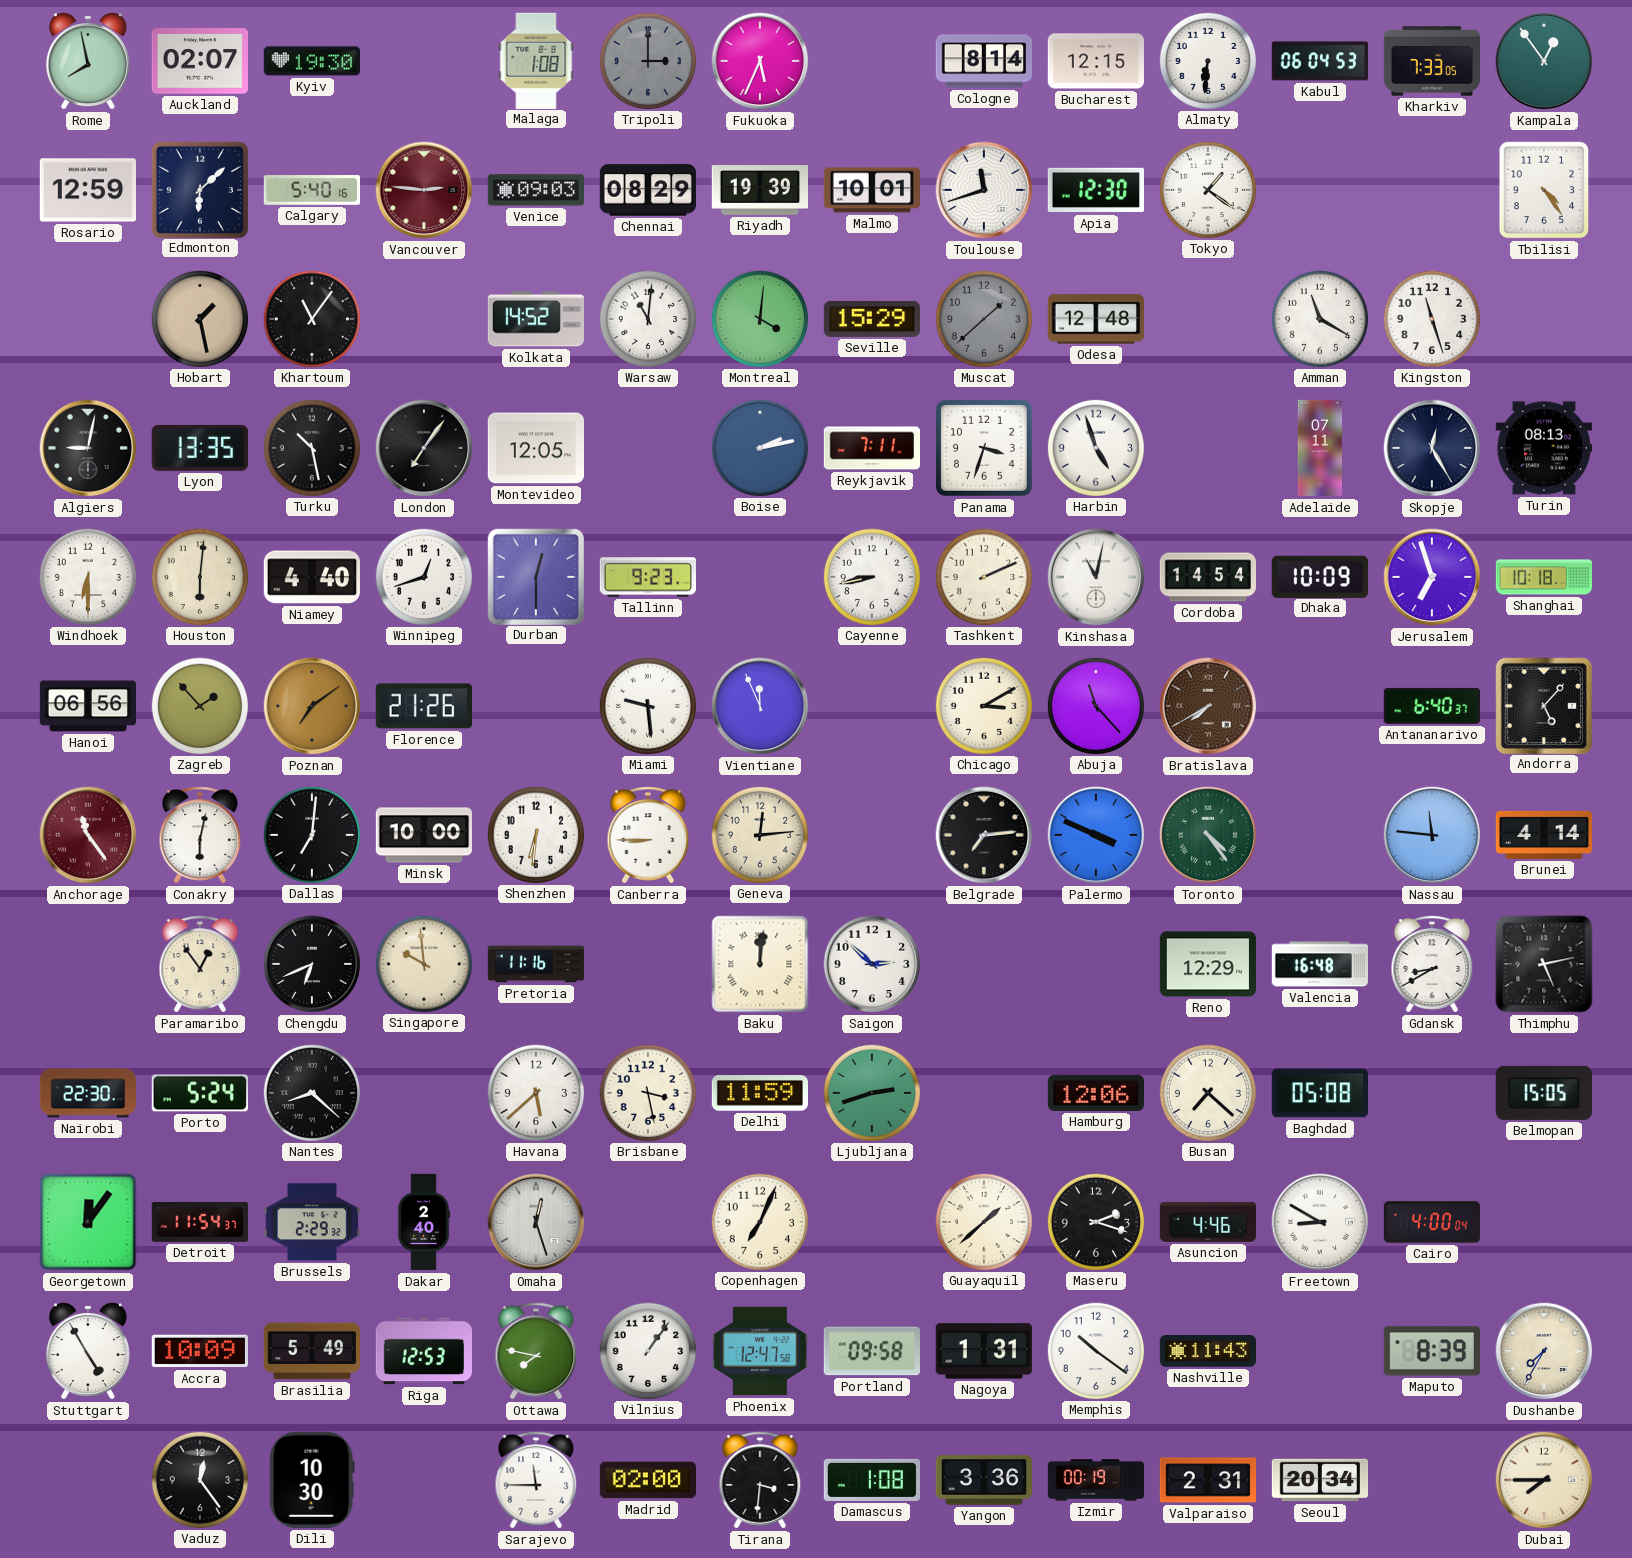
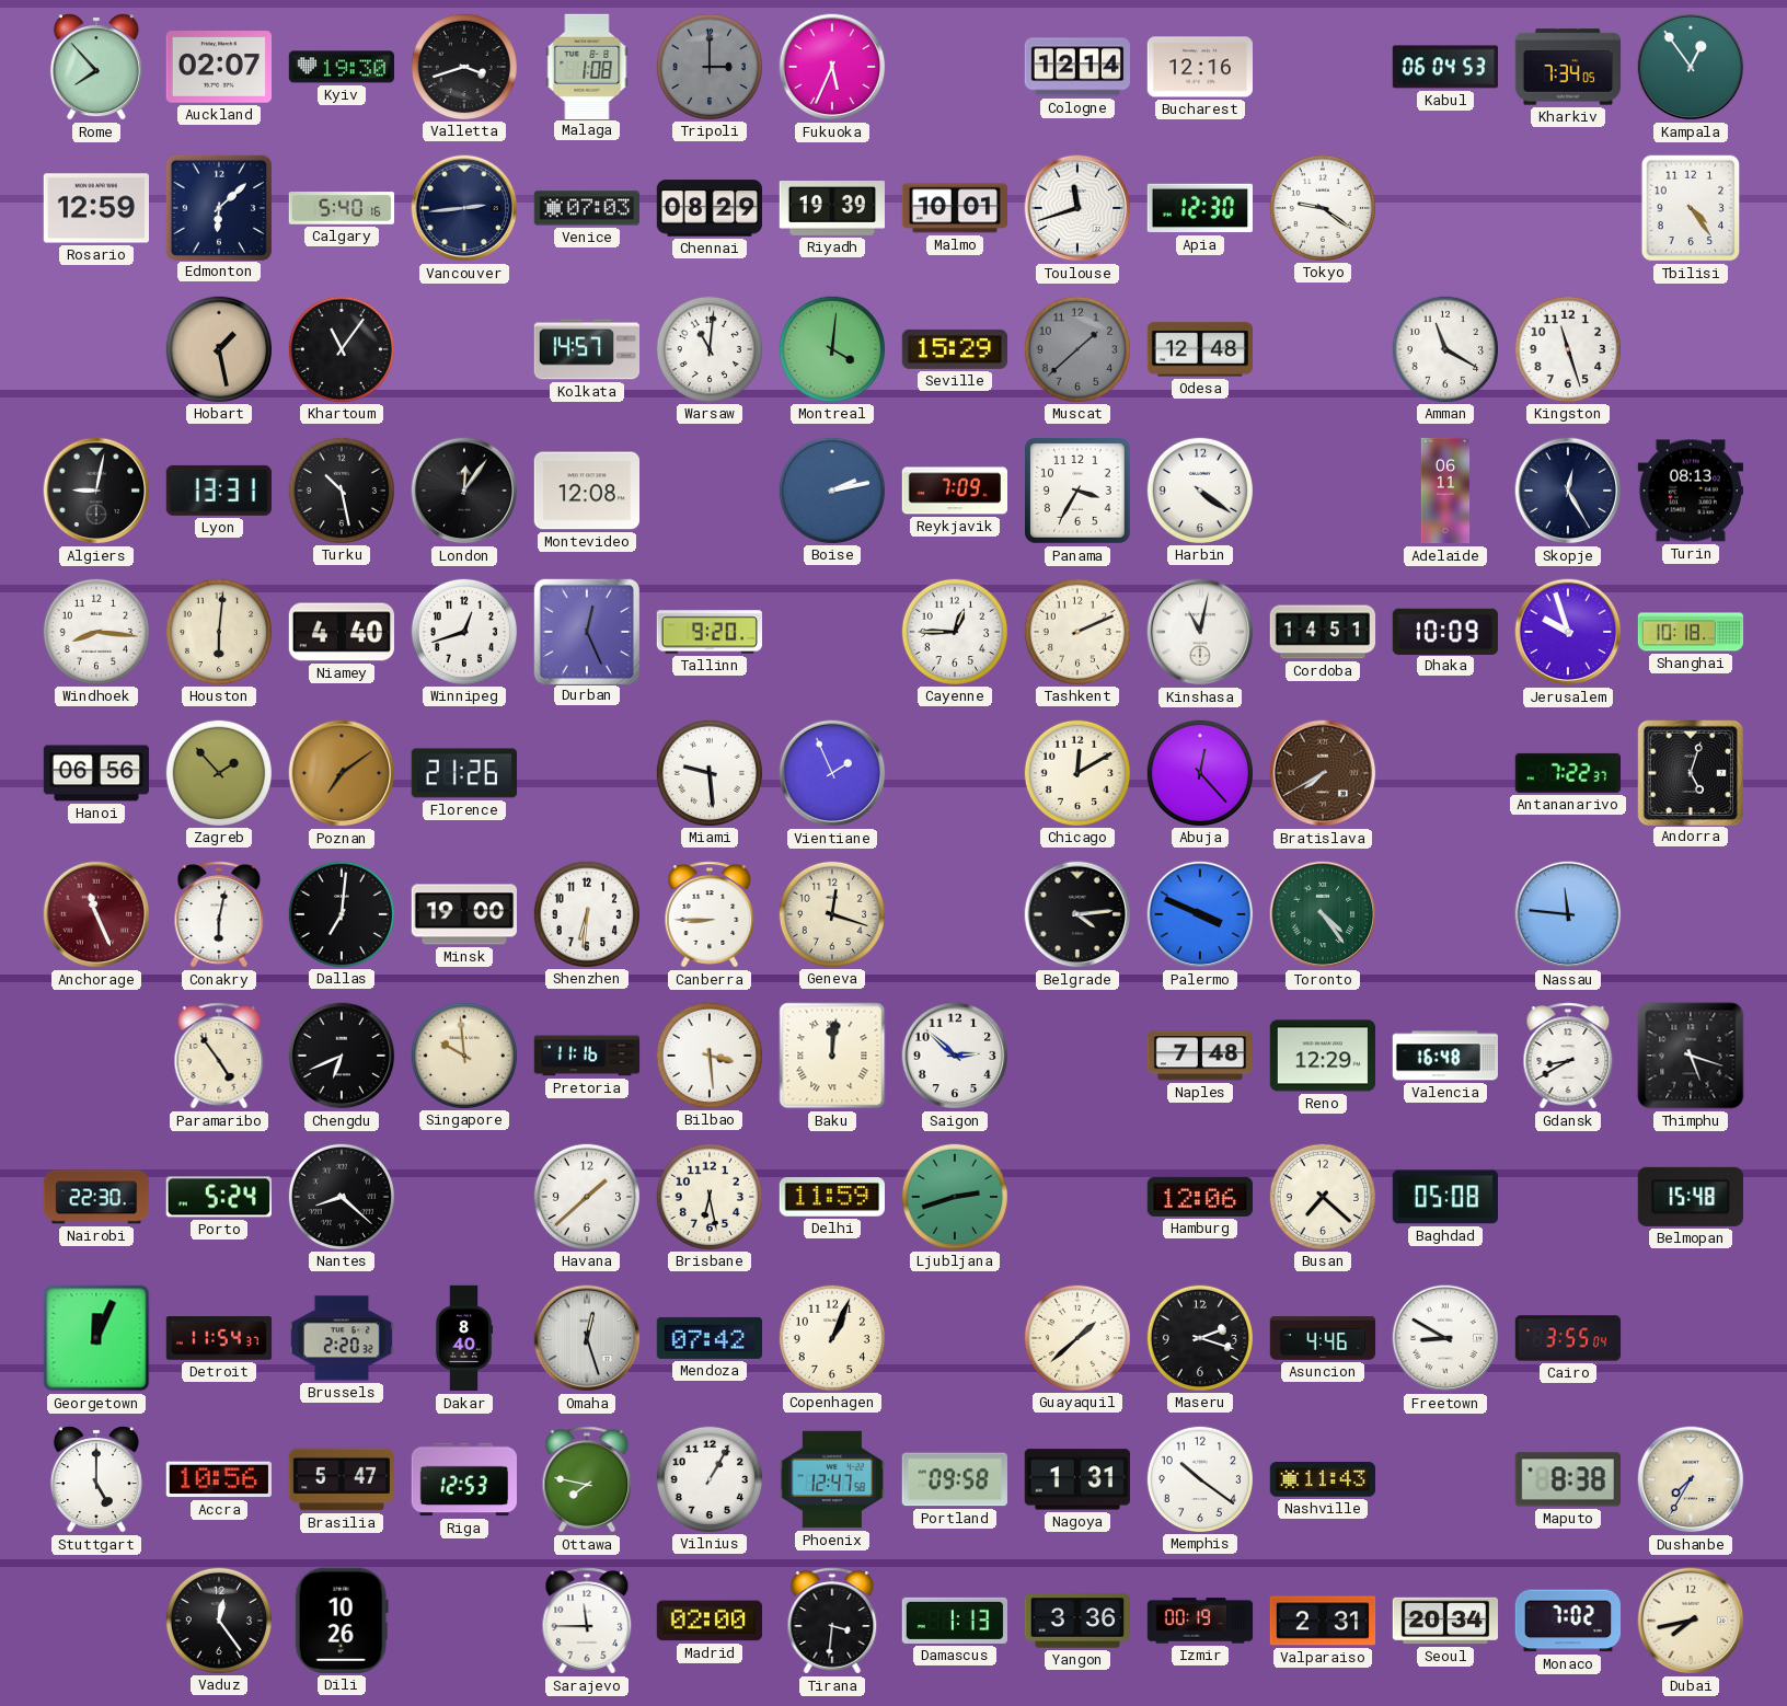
Rome: 7:58 -> 7:53
Valletta: none -> 3:42
Cologne: 8:14 -> 12:14
Bucharest: 12:15 -> 12:16
Almaty: 6:31 -> none
Kharkiv: 7:33 -> 7:34
Vancouver: 2:46 -> 2:44
Vancouver dial: burgundy -> navy
Venice: 09:03 -> 07:03
Tokyo: 1:21 -> 9:21
Kolkata: 14:52 -> 14:57
Lyon: 13:35 -> 13:31
London: 7:06 -> 12:06
Montevideo: 12:05 -> 12:08
Reykjavik: 7:11 -> 7:09
Panama: 3:33 -> 3:35
Harbin: 4:57 -> 4:21
Adelaide: 07:11 -> 06:11
Windhoek: 6:30 -> 8:16
Durban: 12:30 -> 12:26
Tallinn: 9:23 -> 9:20
Cayenne: 8:43 -> 12:45
Cordoba: 14:54 -> 14:51
Jerusalem: 6:57 -> 9:57
Vientiane: 11:56 -> 1:56
Chicago: 3:10 -> 12:10
Abuja: 11:23 -> 12:23
Antananarivo: 6:40 -> 7:22
Andorra: 5:07 -> 5:03
Anchorage: 11:24 -> 11:26
Minsk: 10:00 -> 19:00
Geneva: 12:14 -> 12:18
Belgrade: 7:14 -> 4:14
Brunei: 4:14 -> none
Paramaribo: 12:54 -> 4:54
Bilbao: none -> 3:29
Naples: none -> 7:48
Thimphu: 5:13 -> 5:18
Havana: 5:38 -> 1:38
Brisbane: 3:28 -> 6:28
Belmopan: 15:05 -> 15:48
Georgetown: 12:06 -> 12:04
Brussels: 2:29 -> 2:20
Dakar: 2:40 -> 8:40
Mendoza: none -> 07:42
Copenhagen: 7:04 -> 1:04
Cairo: 4:00 -> 3:55
Stuttgart: 4:55 -> 5:00
Accra: 10:09 -> 10:56
Brasilia: 5:49 -> 5:47
Vilnius: 1:06 -> 1:05
Maputo: 8:39 -> 8:38
Dili: 10:30 -> 10:26
Damascus: 1:08 -> 1:13
Monaco: none -> 7:02
Dubai: 7:45 -> 7:43
